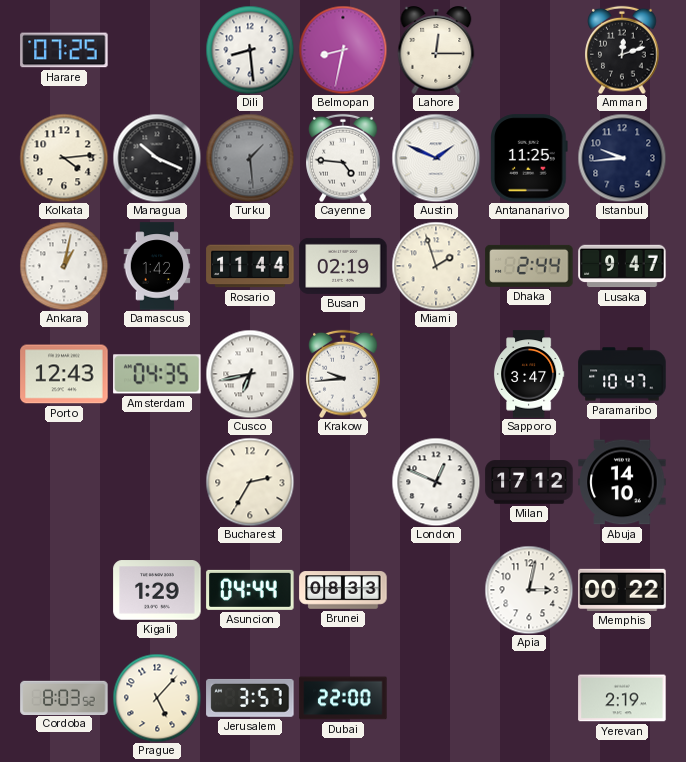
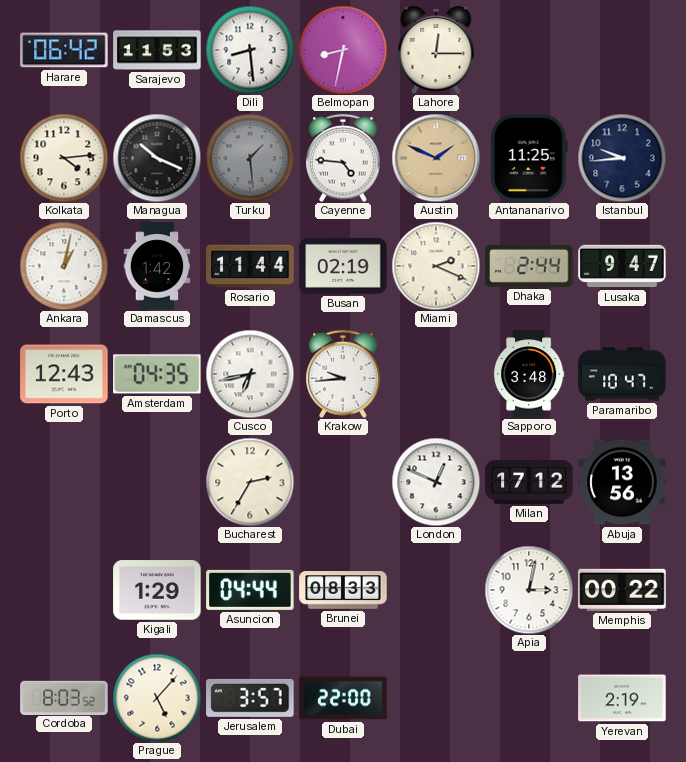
Harare: 07:25 -> 06:42
Sarajevo: none -> 11:53
Amman: 12:12 -> none
Austin dial: white -> champagne
Miami: 1:57 -> 2:19
Sapporo: 3:47 -> 3:48
Abuja: 14:10 -> 13:56
